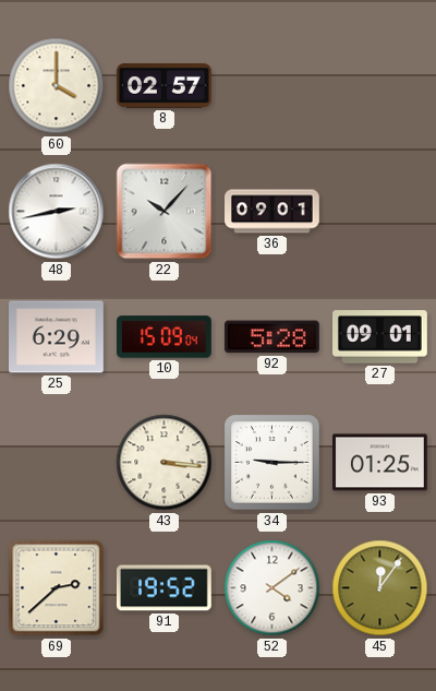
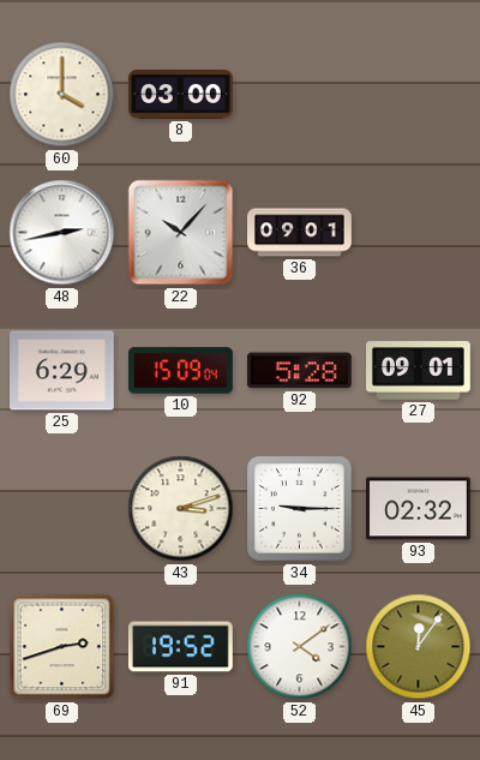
8: 02:57 -> 03:00
43: 3:16 -> 3:12
93: 01:25 -> 02:32
69: 2:38 -> 2:42
